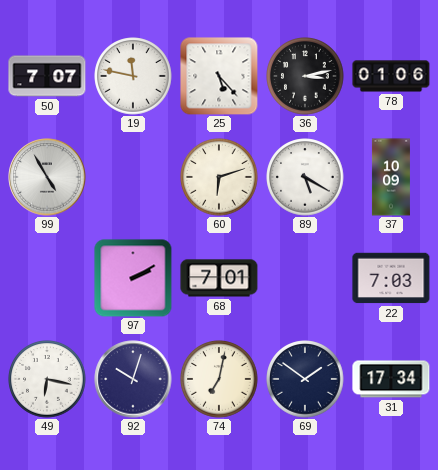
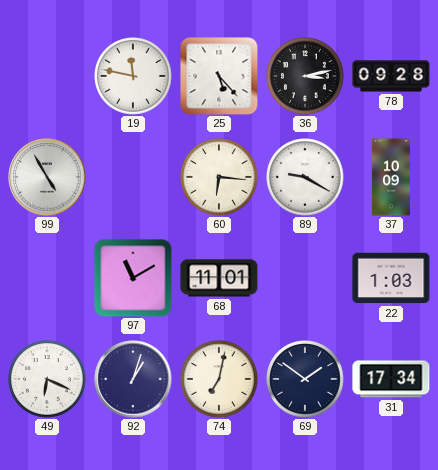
50: 7:07 -> none
78: 01:06 -> 09:28
60: 6:12 -> 6:16
89: 5:20 -> 9:20
97: 2:10 -> 11:10
68: 7:01 -> 11:01
22: 7:03 -> 1:03
49: 6:17 -> 6:19
92: 10:03 -> 1:03
